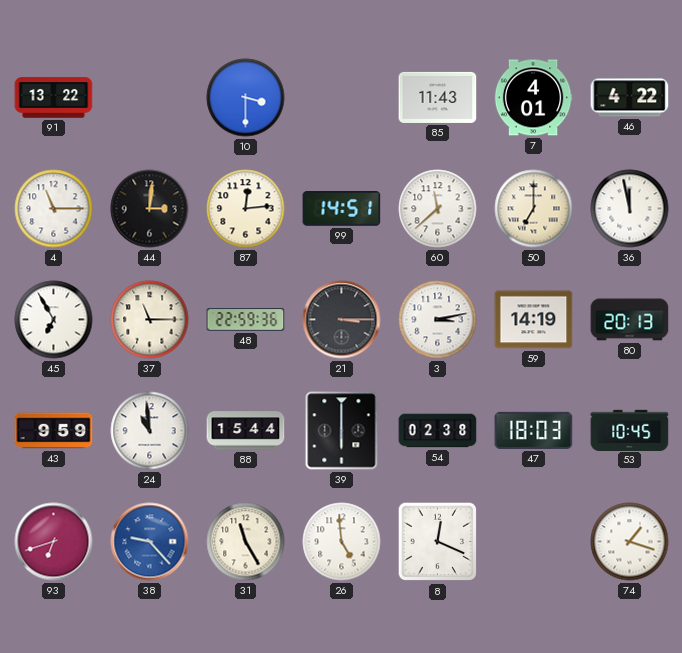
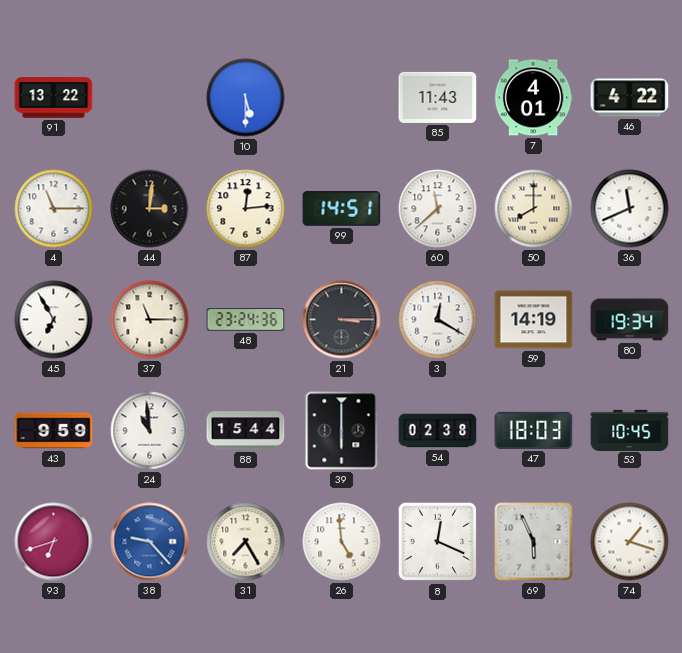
10: 3:30 -> 5:30
50: 7:00 -> 8:00
36: 11:58 -> 11:41
48: 22:59 -> 23:24
3: 3:13 -> 12:20
80: 20:13 -> 19:34
31: 11:25 -> 7:25
69: none -> 5:56
